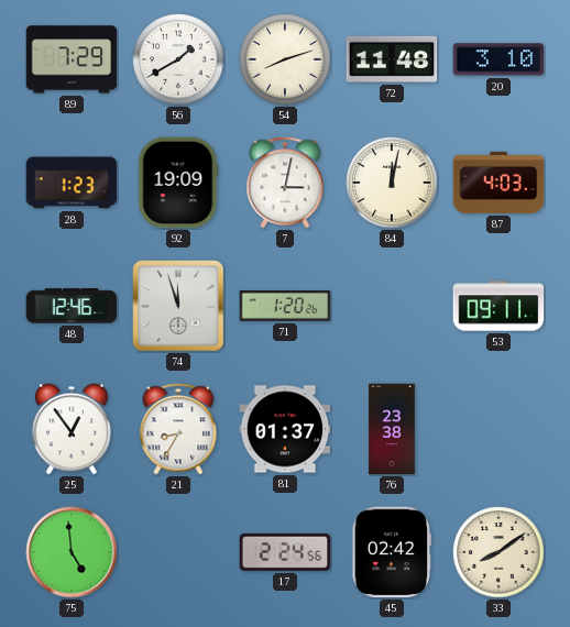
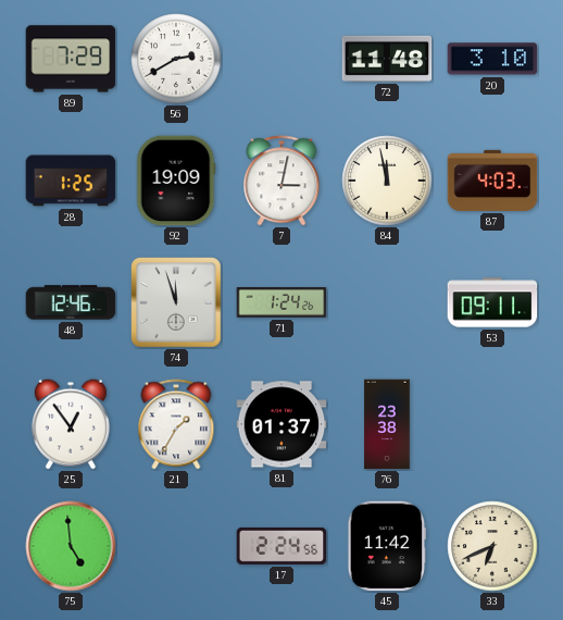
56: 1:40 -> 2:40
54: 8:12 -> none
28: 1:23 -> 1:25
84: 12:02 -> 11:58
71: 1:20 -> 1:24
21: 8:35 -> 1:35
45: 02:42 -> 11:42
33: 8:09 -> 6:41
